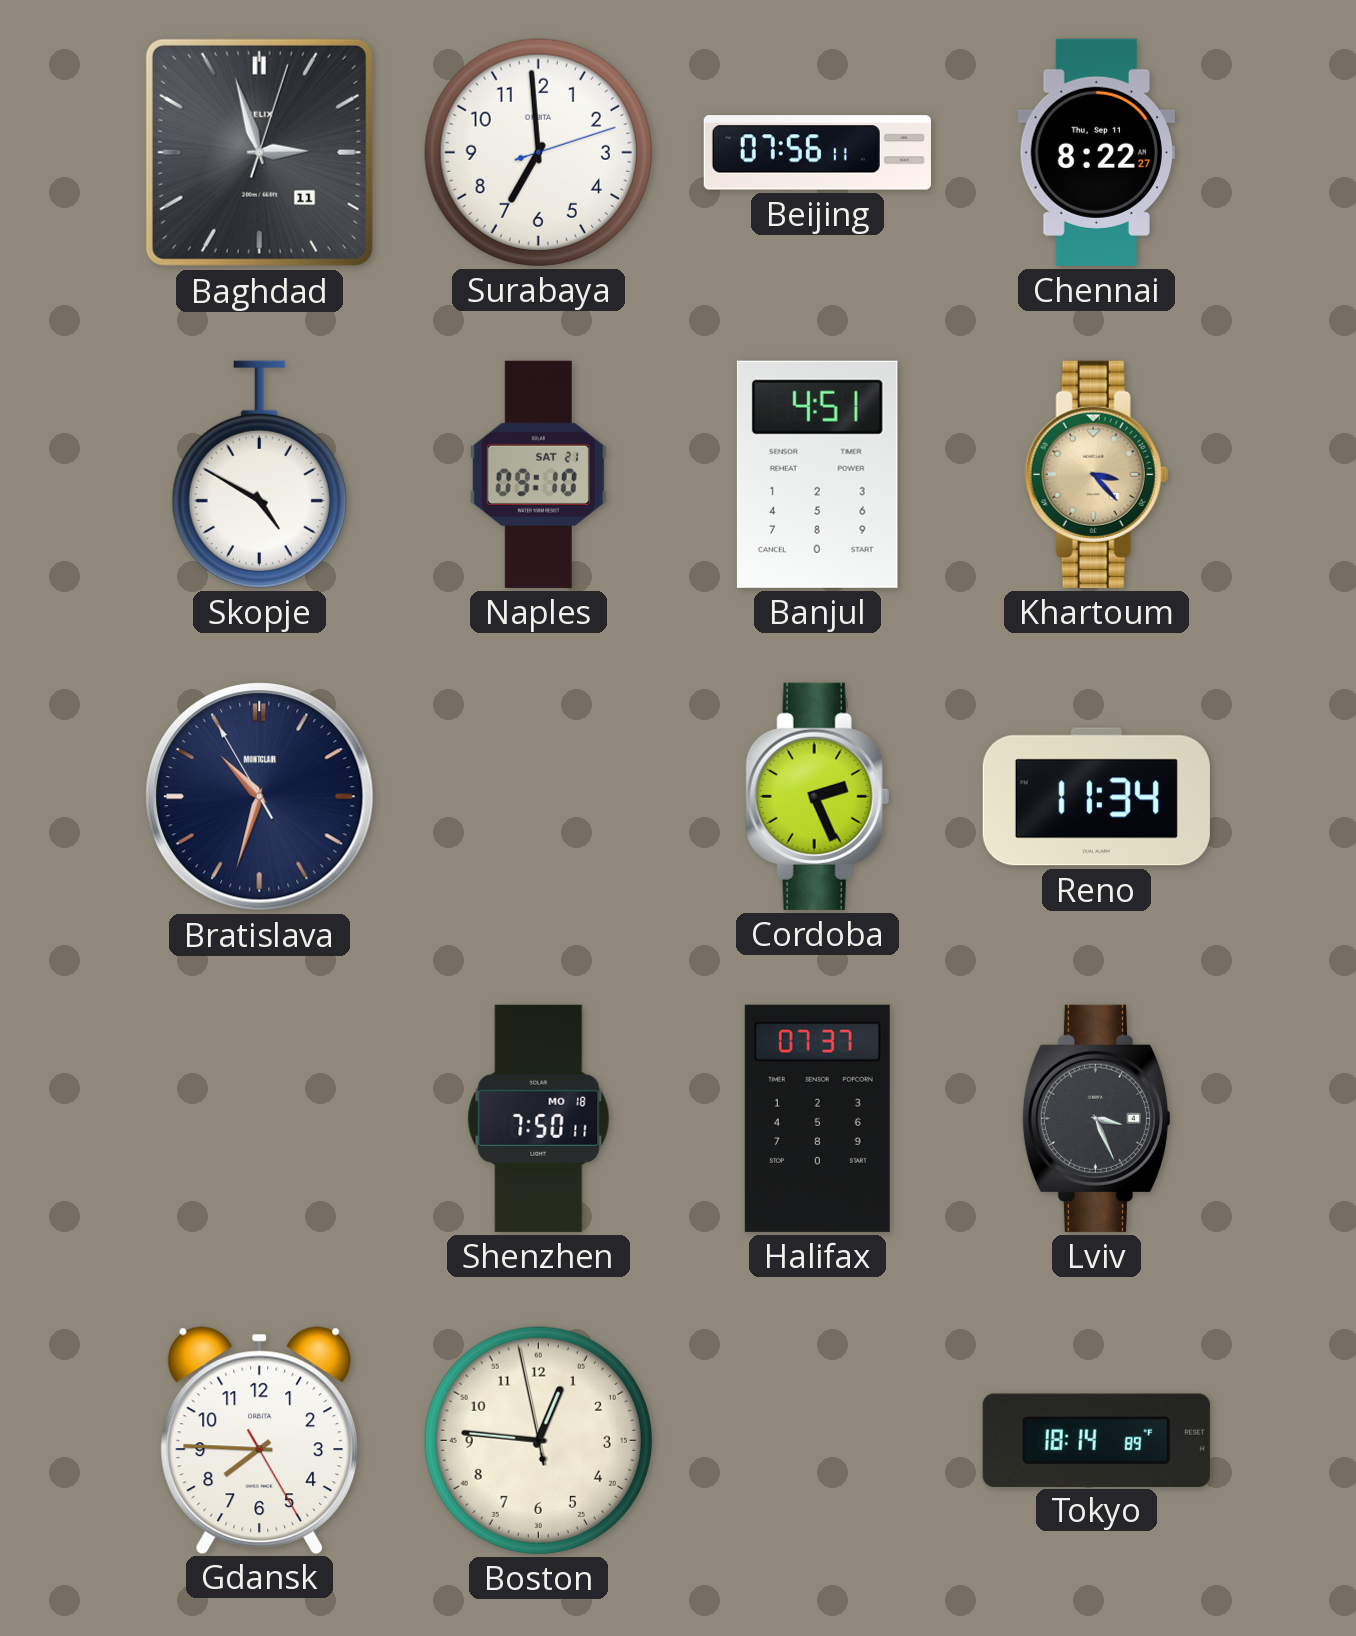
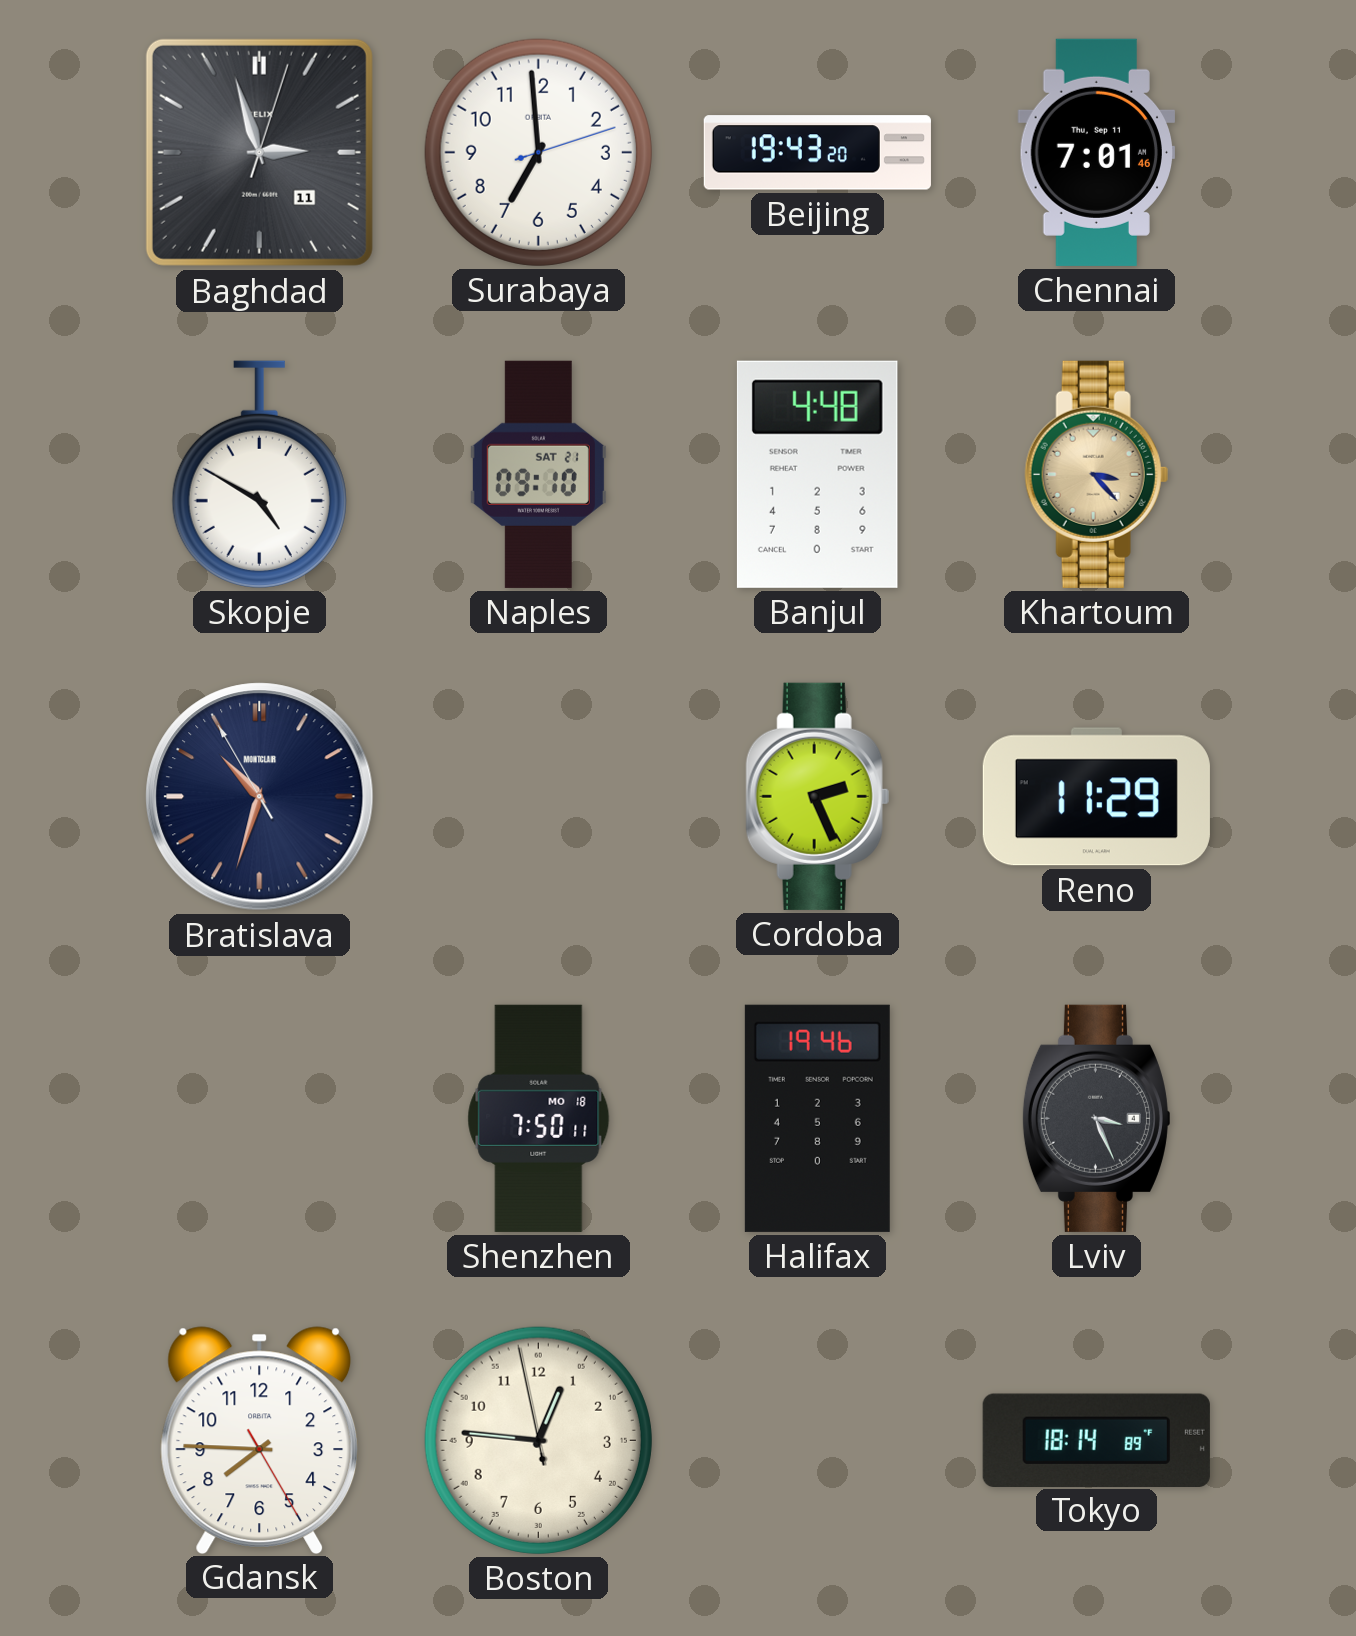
Beijing: 07:56 -> 19:43
Chennai: 8:22 -> 7:01
Banjul: 4:51 -> 4:48
Reno: 11:34 -> 11:29
Halifax: 07:37 -> 19:46
